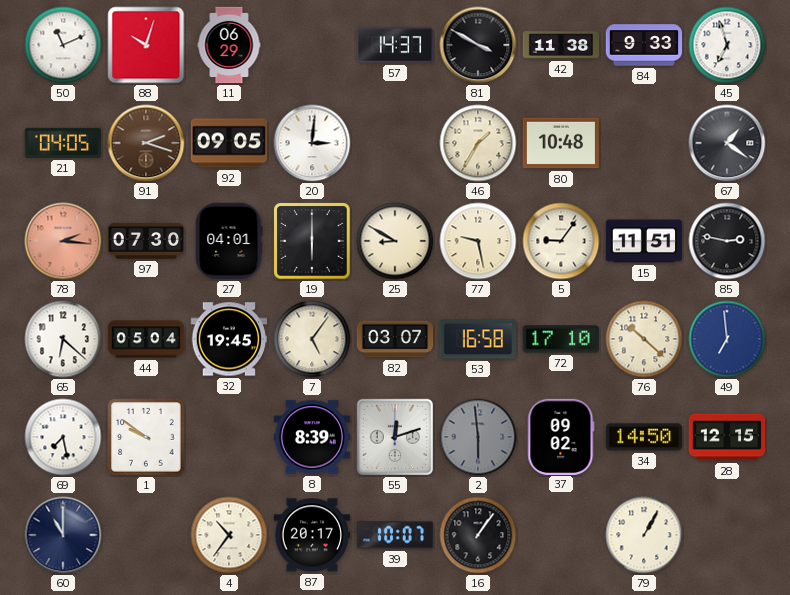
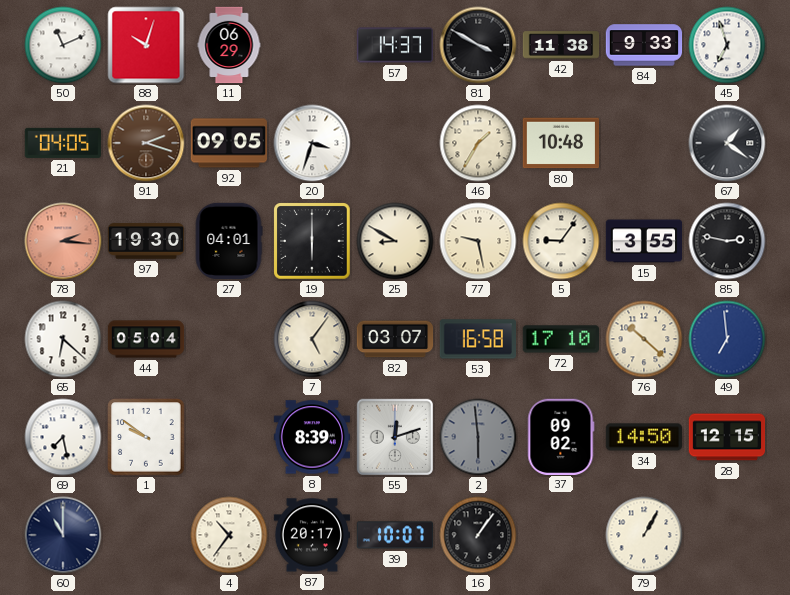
20: 3:01 -> 3:33
97: 07:30 -> 19:30
15: 11:51 -> 3:55
32: 19:45 -> none
